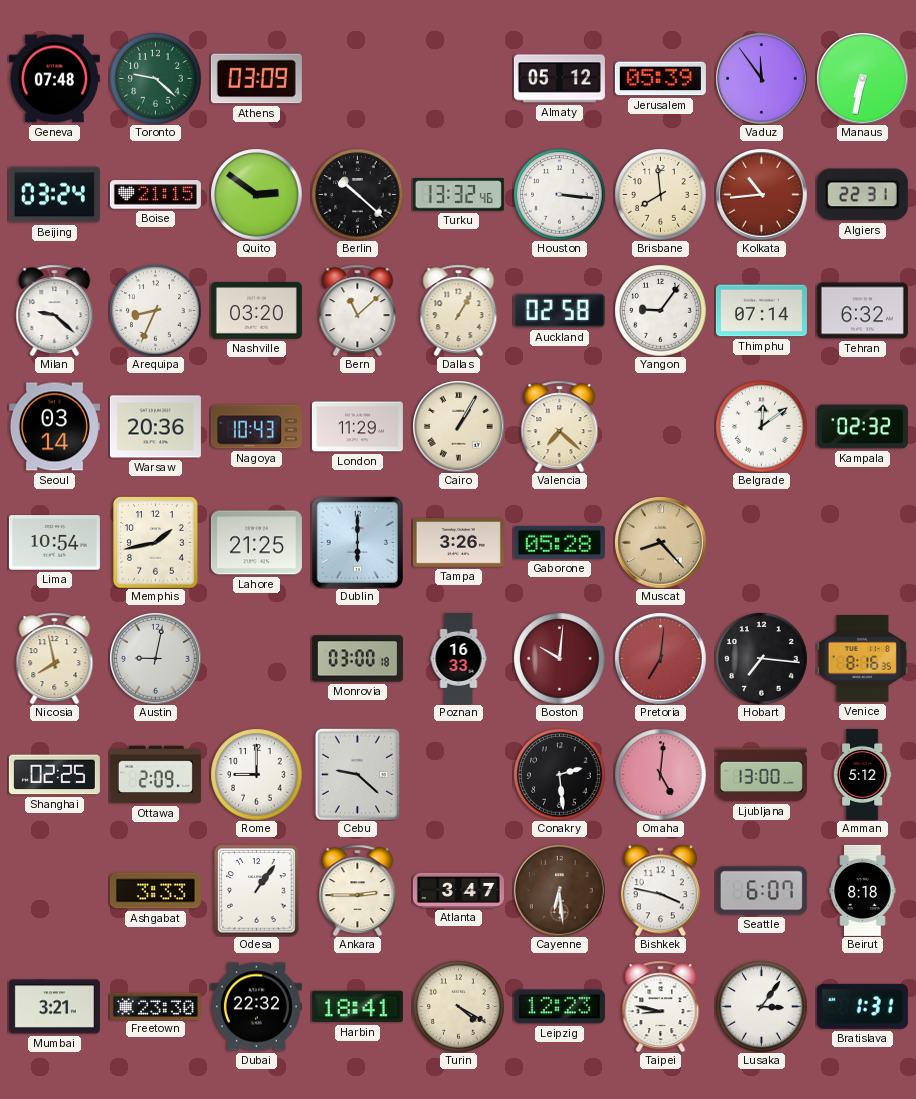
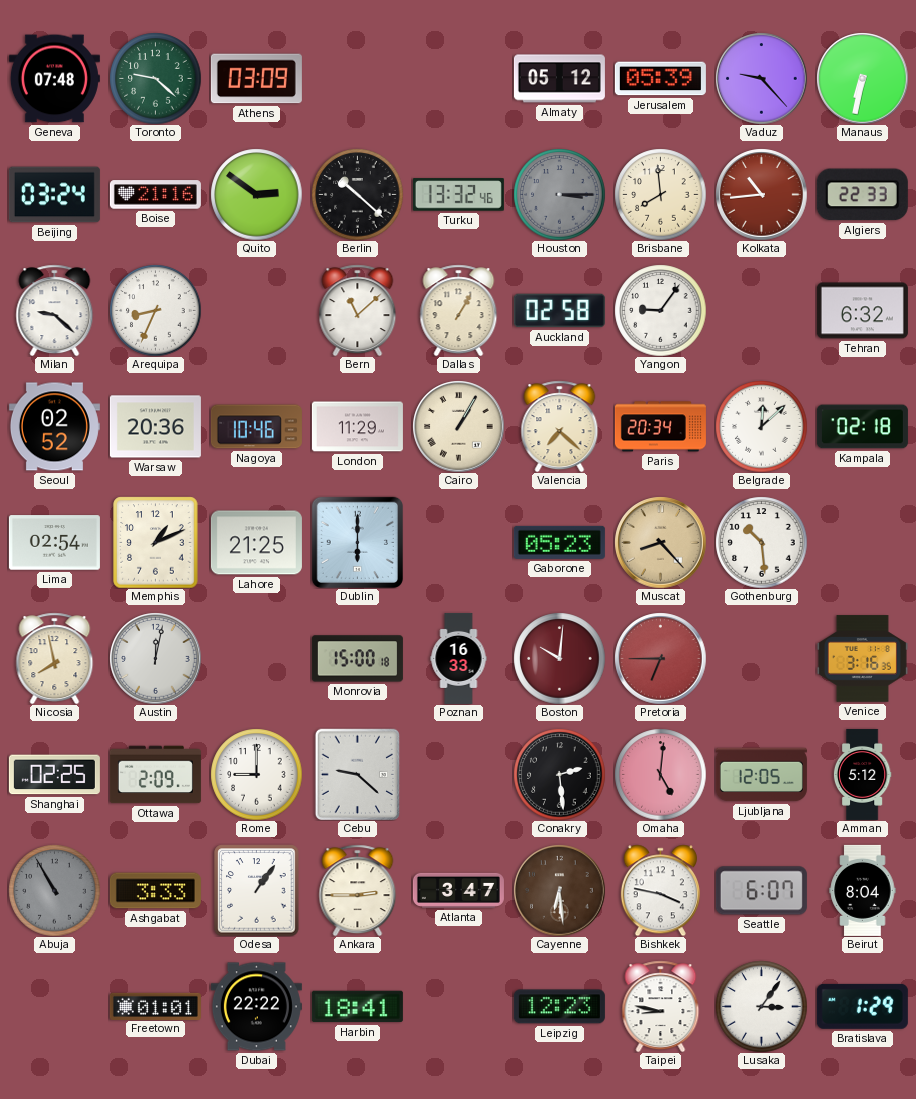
Vaduz: 11:54 -> 9:23
Boise: 21:15 -> 21:16
Houston: 3:16 -> 3:15
Houston dial: white -> grey
Algiers: 22:31 -> 22:33
Nashville: 03:20 -> none
Thimphu: 07:14 -> none
Seoul: 03:14 -> 02:52
Nagoya: 10:43 -> 10:46
Paris: none -> 20:34
Belgrade: 12:09 -> 12:08
Kampala: 02:32 -> 02:18
Lima: 10:54 -> 02:54
Memphis: 1:43 -> 1:11
Tampa: 3:26 -> none
Gaborone: 05:28 -> 05:23
Gothenburg: none -> 10:29
Austin: 9:02 -> 12:02
Monrovia: 03:00 -> 15:00
Pretoria: 7:01 -> 6:45
Hobart: 7:16 -> none
Venice: 8:16 -> 3:16
Ljubljana: 13:00 -> 12:05
Abuja: none -> 10:55
Beirut: 8:18 -> 8:04
Mumbai: 3:21 -> none
Freetown: 23:30 -> 01:01
Dubai: 22:32 -> 22:22
Turin: 4:20 -> none
Bratislava: 1:31 -> 1:29
